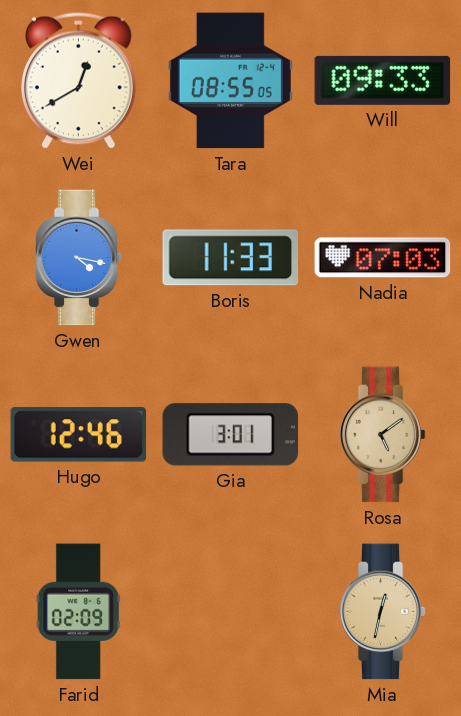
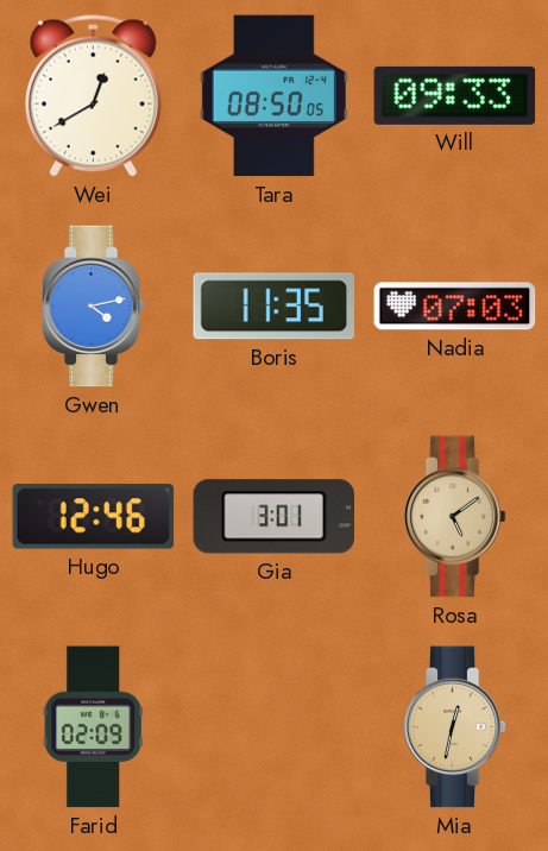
Tara: 08:55 -> 08:50
Gwen: 4:17 -> 4:13
Boris: 11:33 -> 11:35
